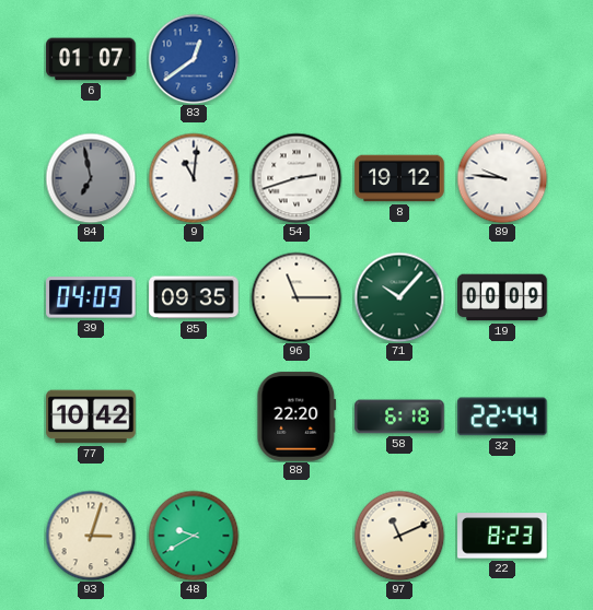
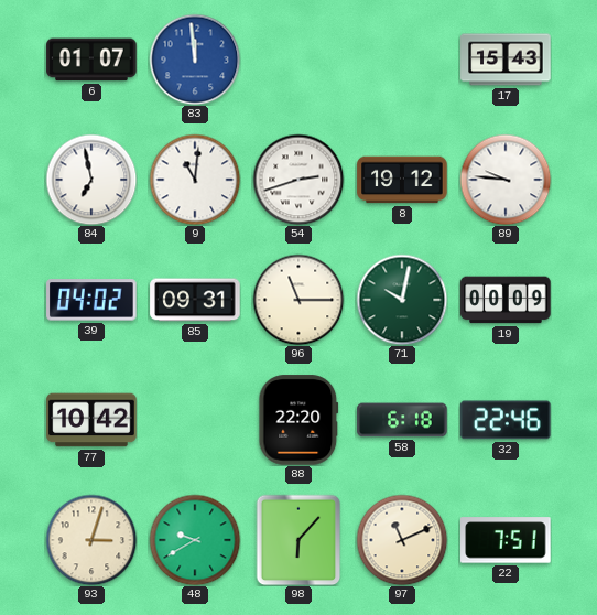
83: 12:39 -> 11:59
17: none -> 15:43
84 dial: grey -> white
39: 04:09 -> 04:02
85: 09:35 -> 09:31
71: 10:07 -> 10:02
32: 22:44 -> 22:46
98: none -> 6:07
22: 8:23 -> 7:51
